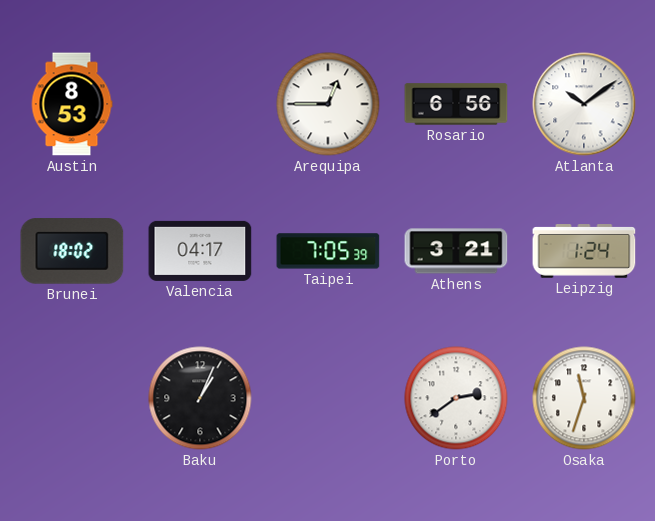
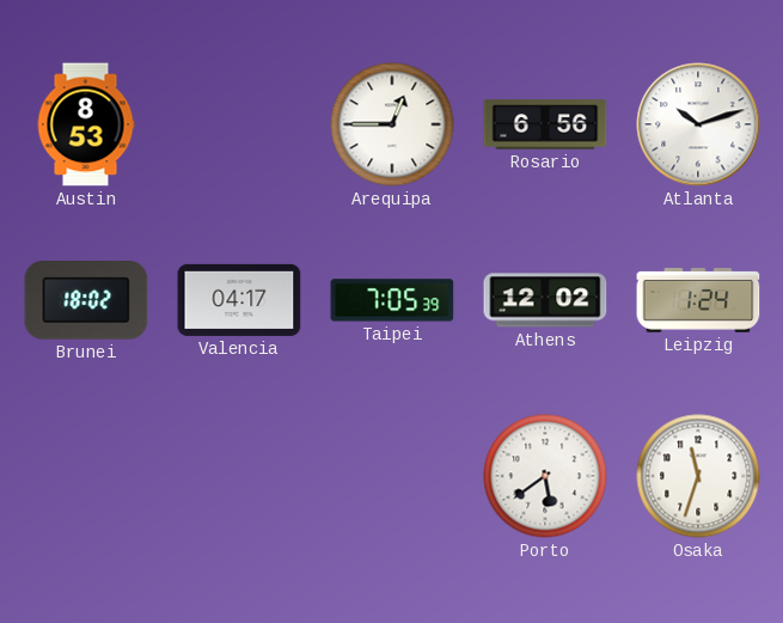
Atlanta: 10:09 -> 10:12
Athens: 3:21 -> 12:02
Baku: 1:04 -> none
Porto: 2:39 -> 5:39
